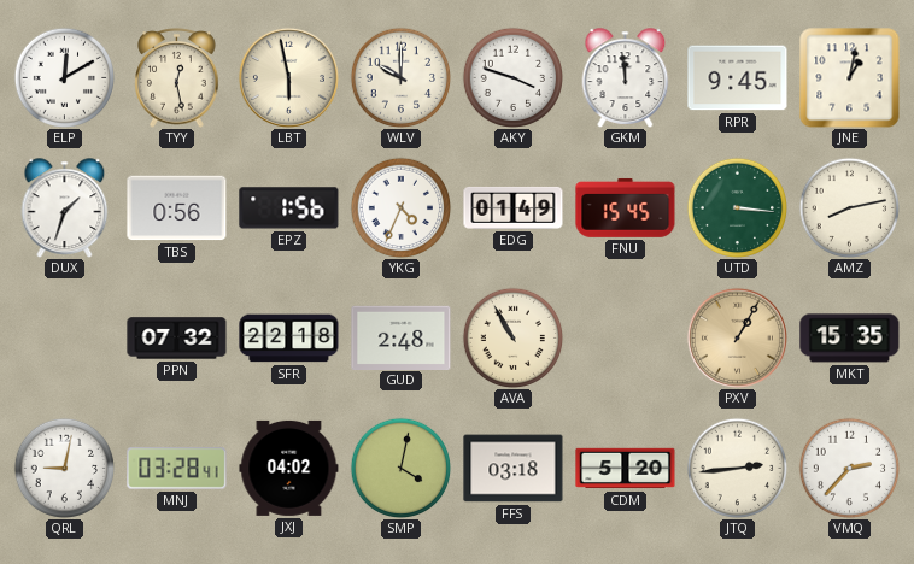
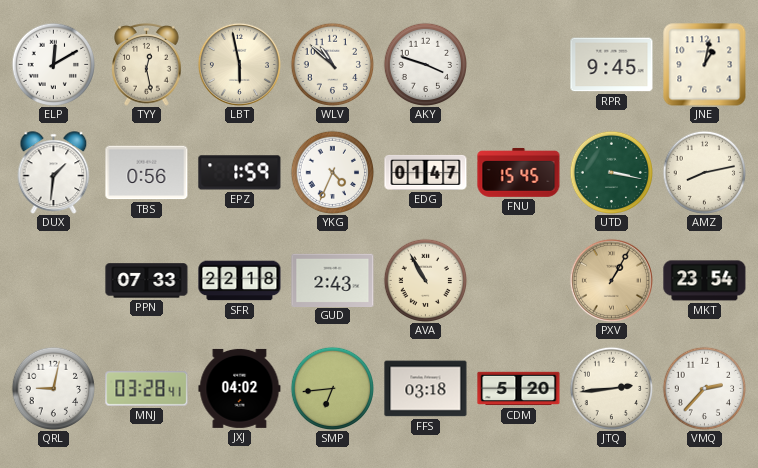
WLV: 10:00 -> 10:52
GKM: 11:59 -> none
DUX: 1:33 -> 1:31
EPZ: 1:56 -> 1:59
EDG: 01:49 -> 01:47
UTD: 3:16 -> 3:17
PPN: 07:32 -> 07:33
GUD: 2:48 -> 2:43
MKT: 15:35 -> 23:54
SMP: 4:02 -> 6:44
